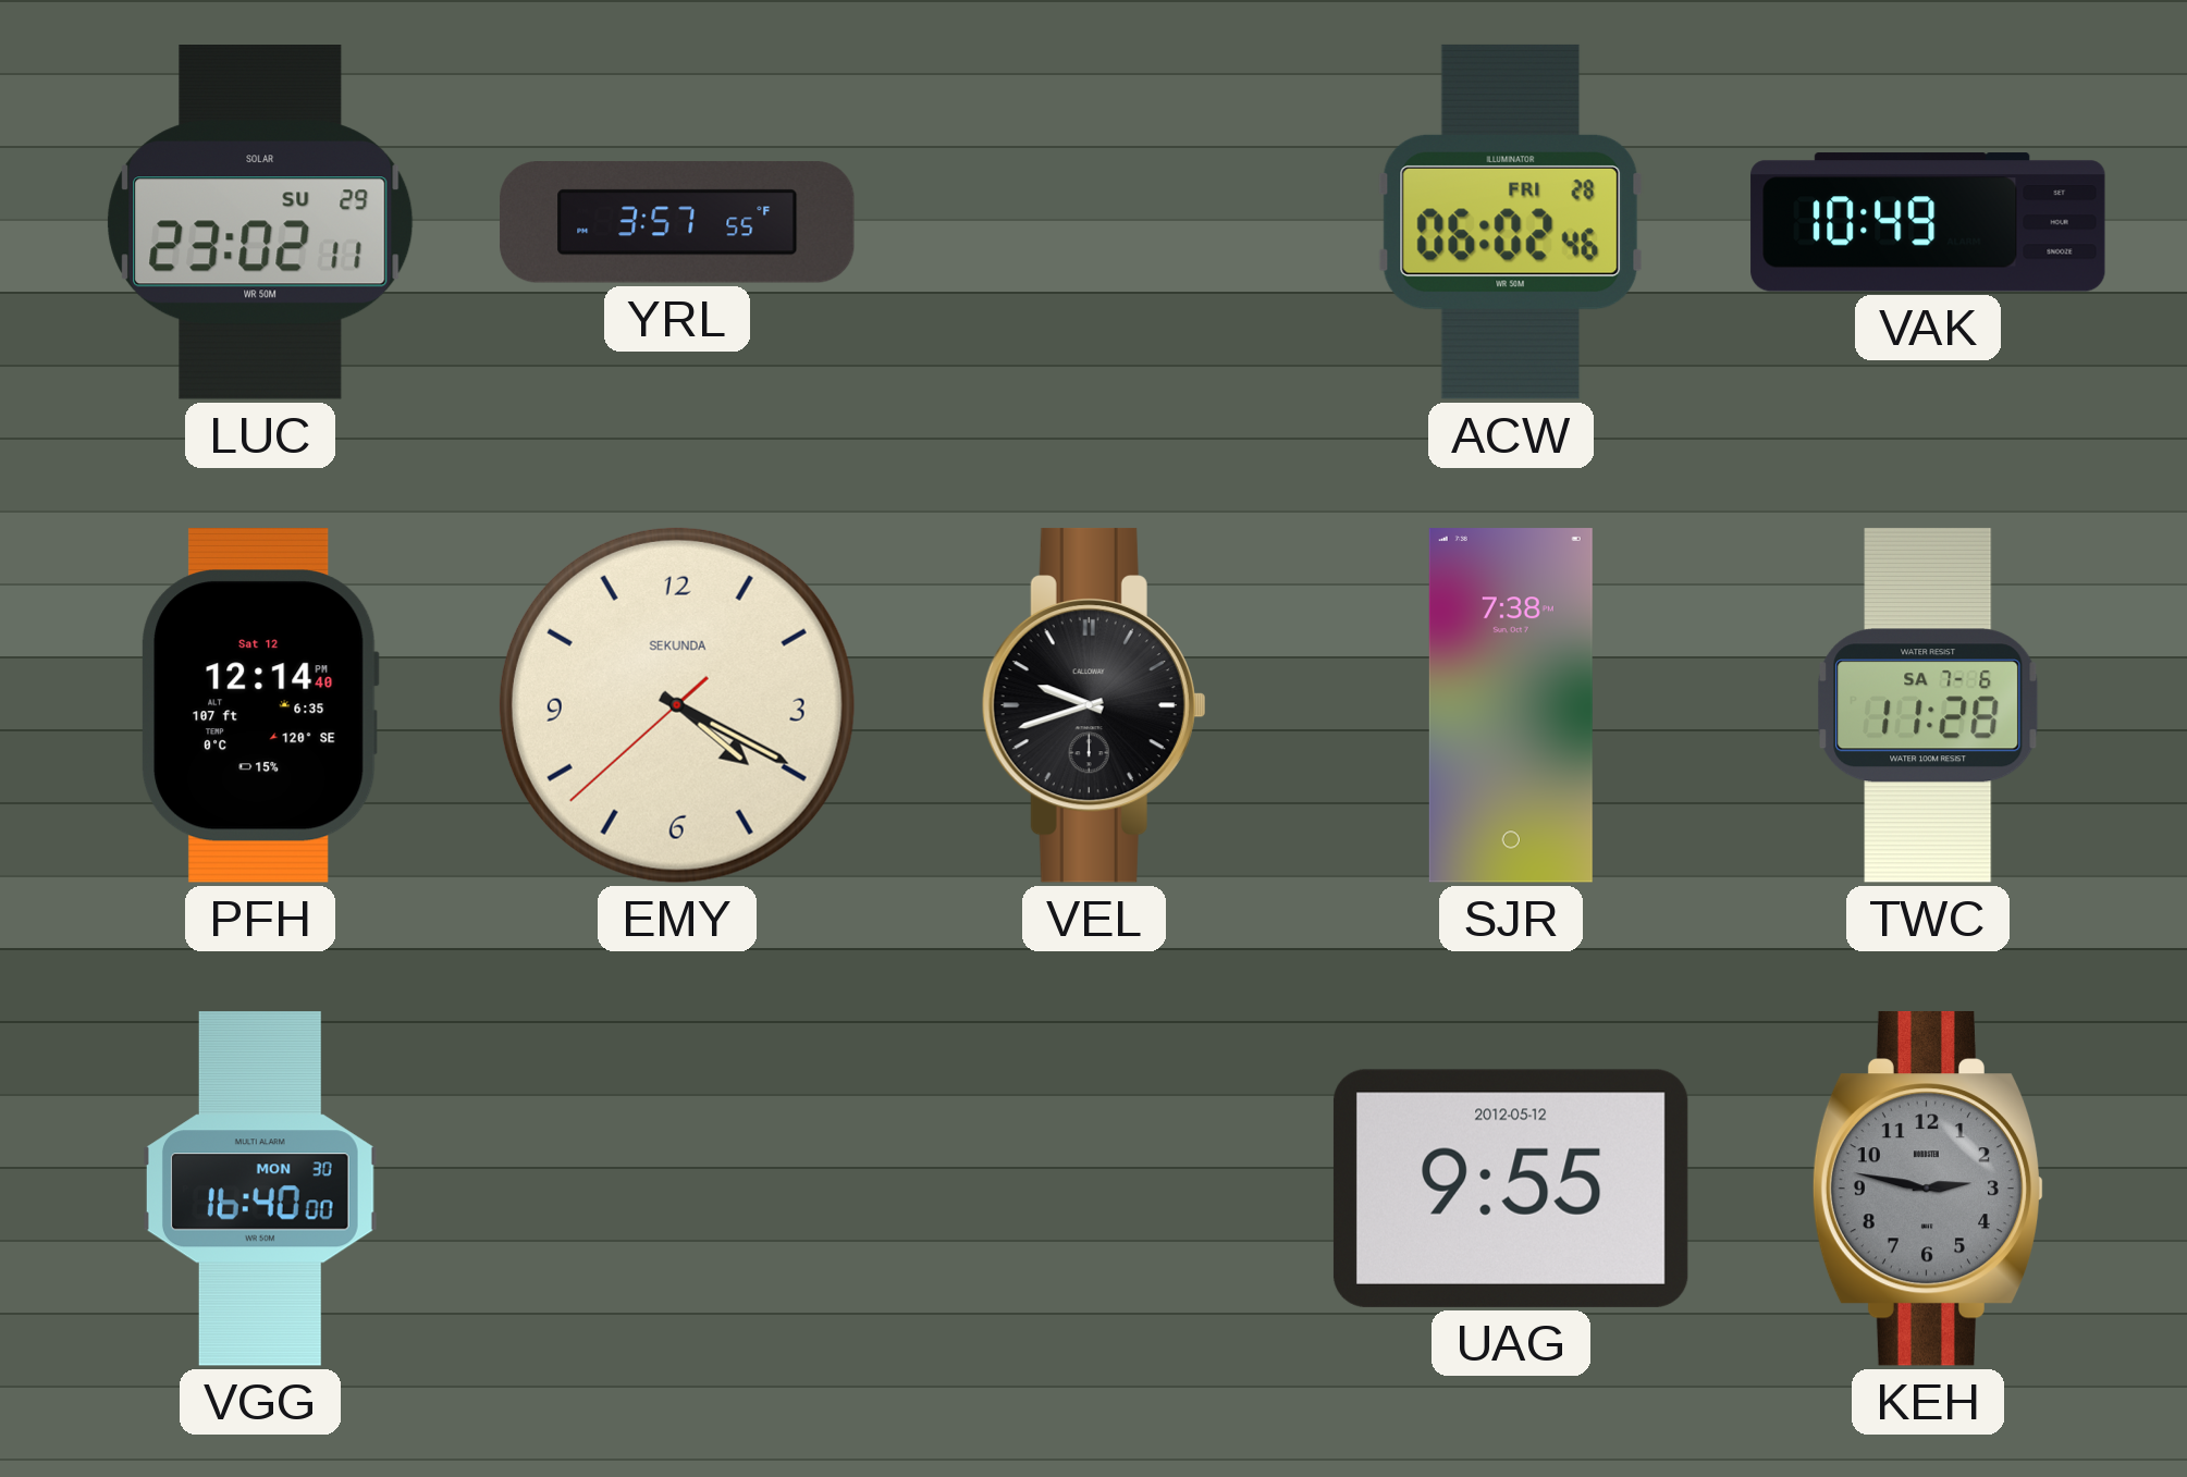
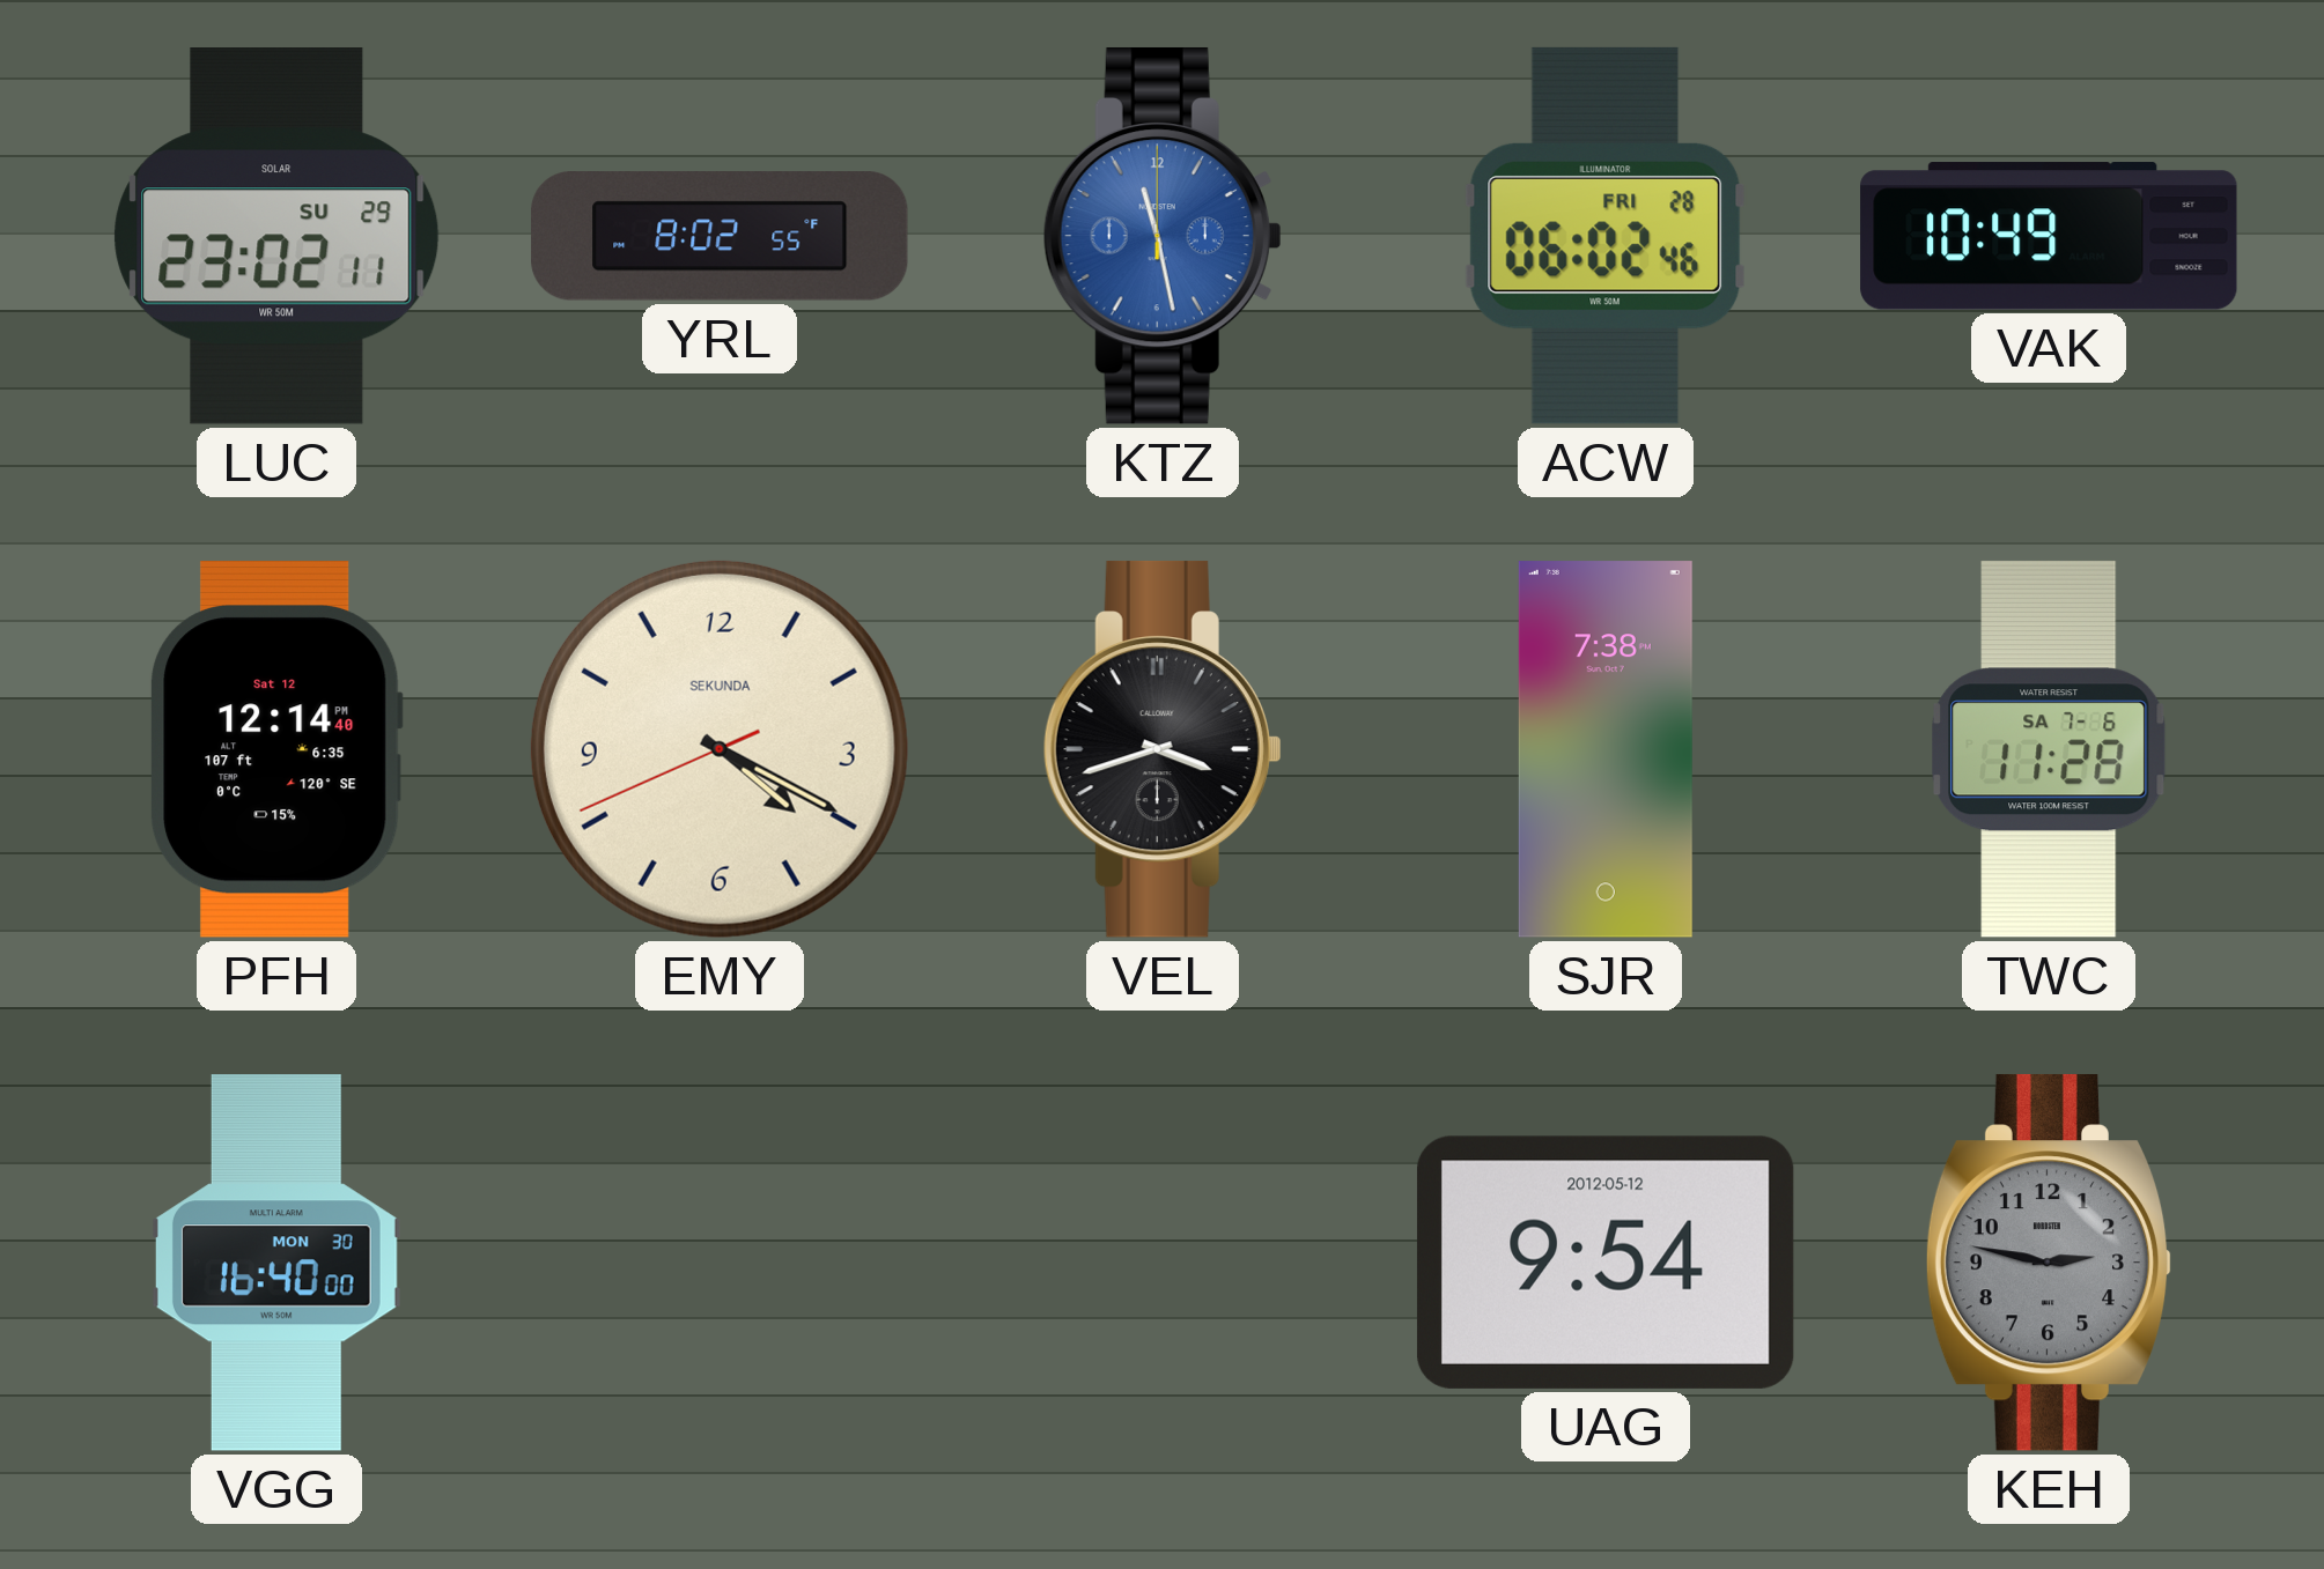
YRL: 3:57 -> 8:02
KTZ: none -> 11:28
EMY: 4:19:38 -> 4:19:41
VEL: 9:42 -> 3:42
UAG: 9:55 -> 9:54
